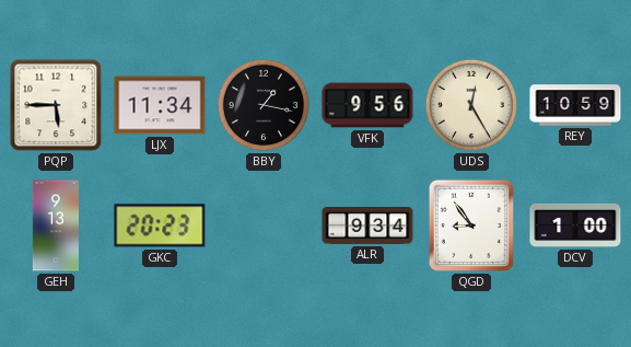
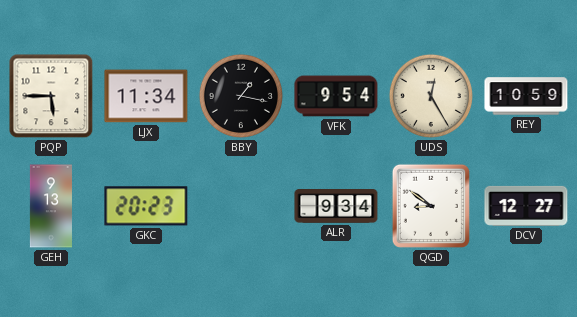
VFK: 9:56 -> 9:54
QGD: 8:54 -> 8:51
DCV: 1:00 -> 12:27
